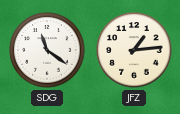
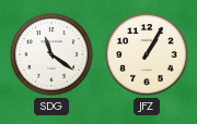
JFZ: 1:14 -> 1:05
